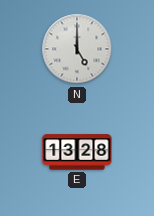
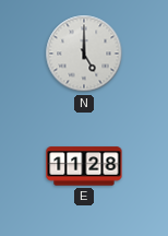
E: 13:28 -> 11:28
